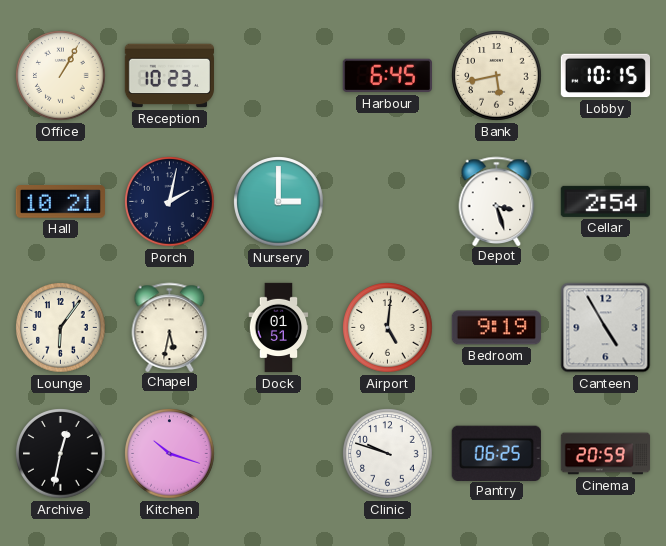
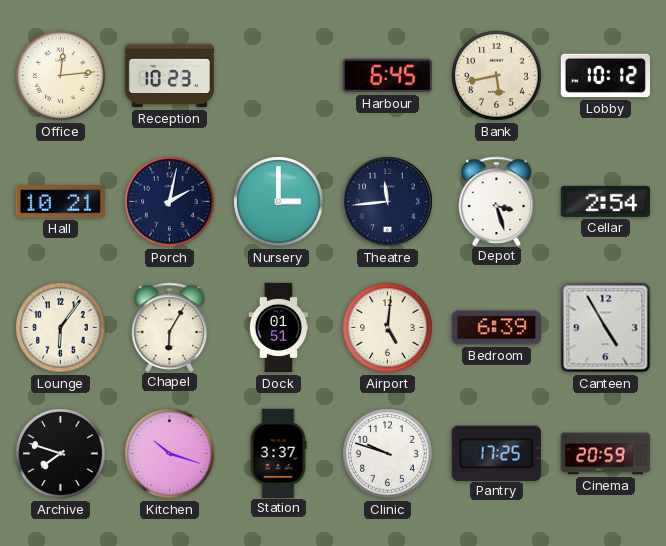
Office: 1:05 -> 12:14
Lobby: 10:15 -> 10:12
Theatre: none -> 11:44
Chapel: 5:32 -> 6:05
Bedroom: 9:19 -> 6:39
Archive: 12:32 -> 7:48
Station: none -> 3:37
Pantry: 06:25 -> 17:25
